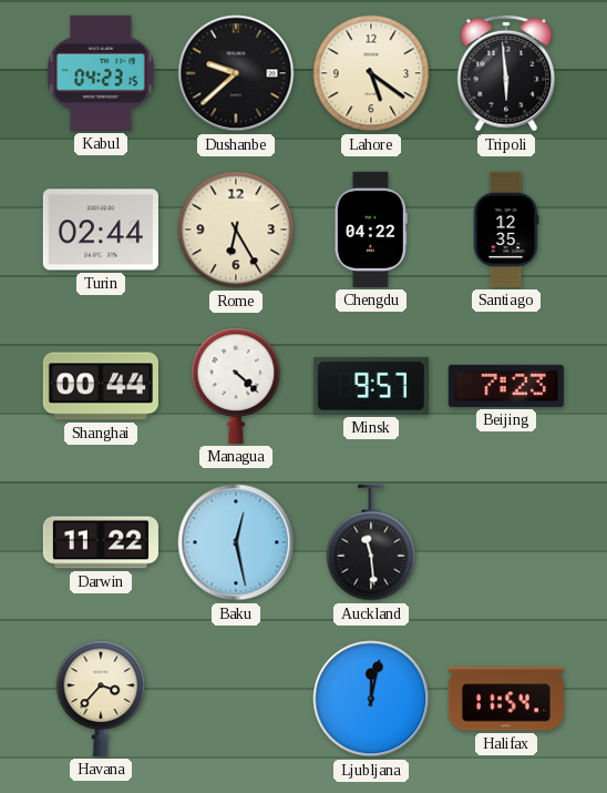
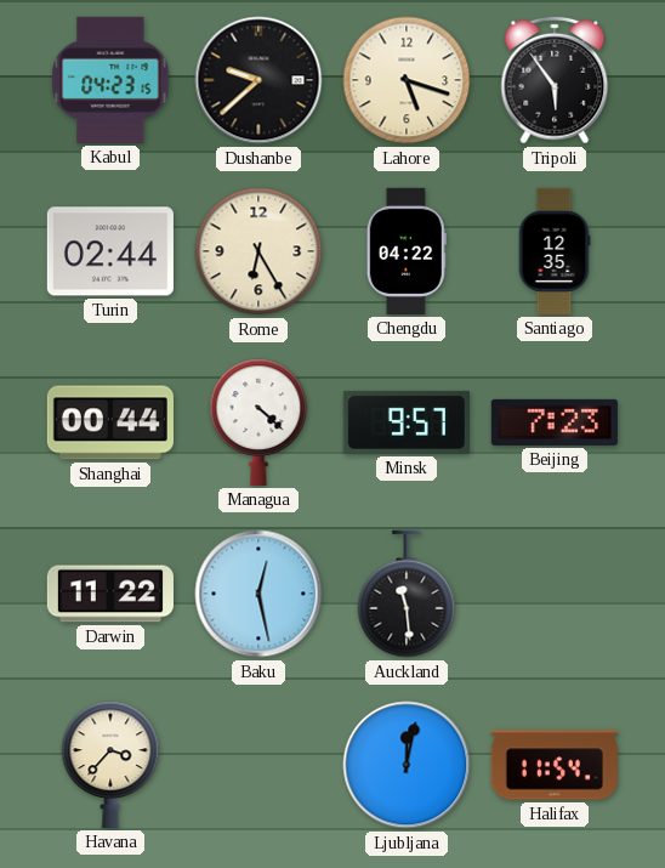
Lahore: 5:21 -> 5:18
Tripoli: 5:59 -> 5:54
